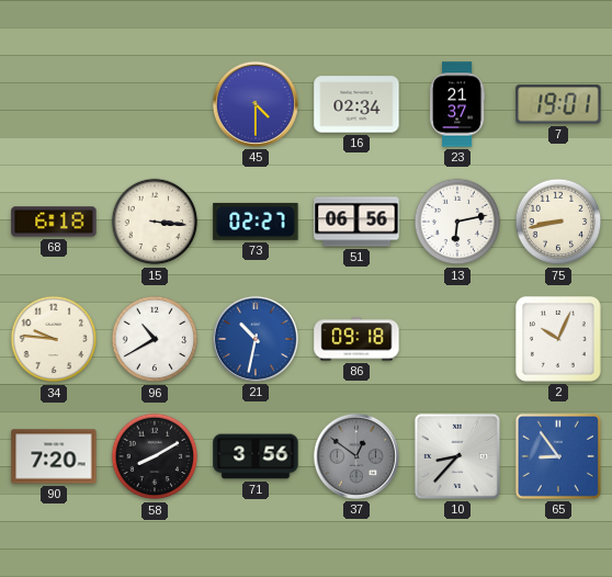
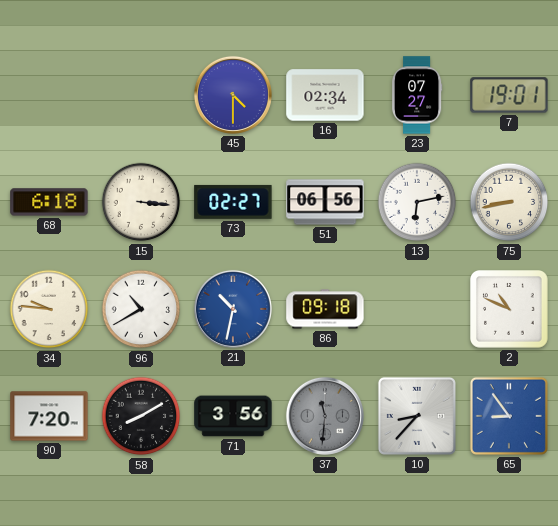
23: 21:37 -> 07:27
2: 10:04 -> 10:49
37: 12:51 -> 11:31
